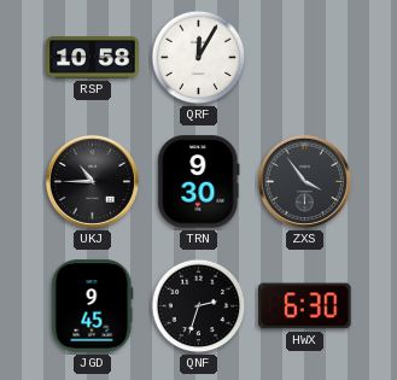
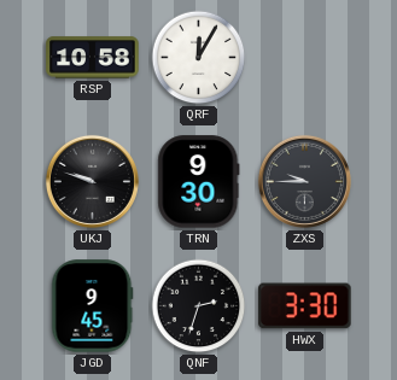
UKJ: 10:45 -> 9:48
ZXS: 3:54 -> 9:45
HWX: 6:30 -> 3:30
